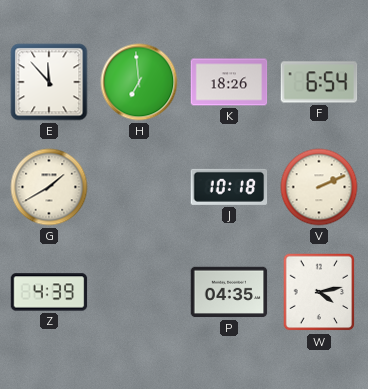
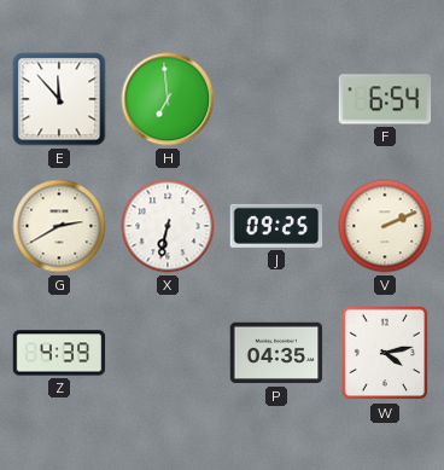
K: 18:26 -> none
G: 1:40 -> 2:40
X: none -> 6:32
J: 10:18 -> 09:25
